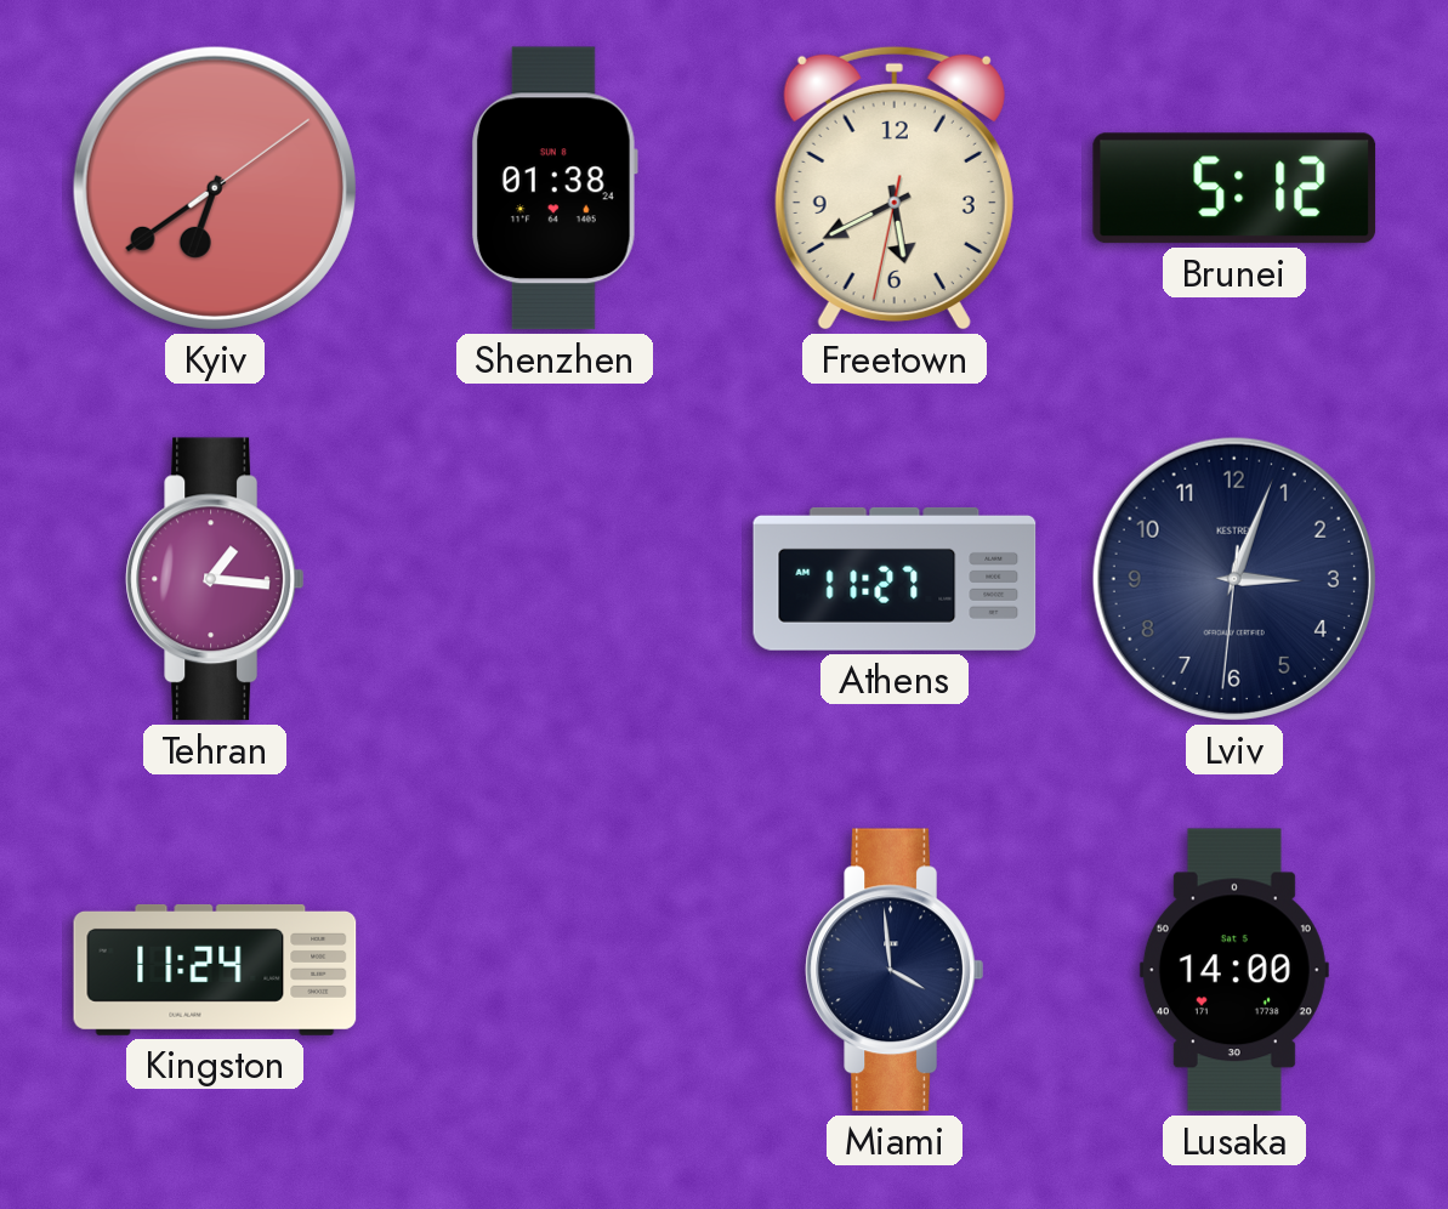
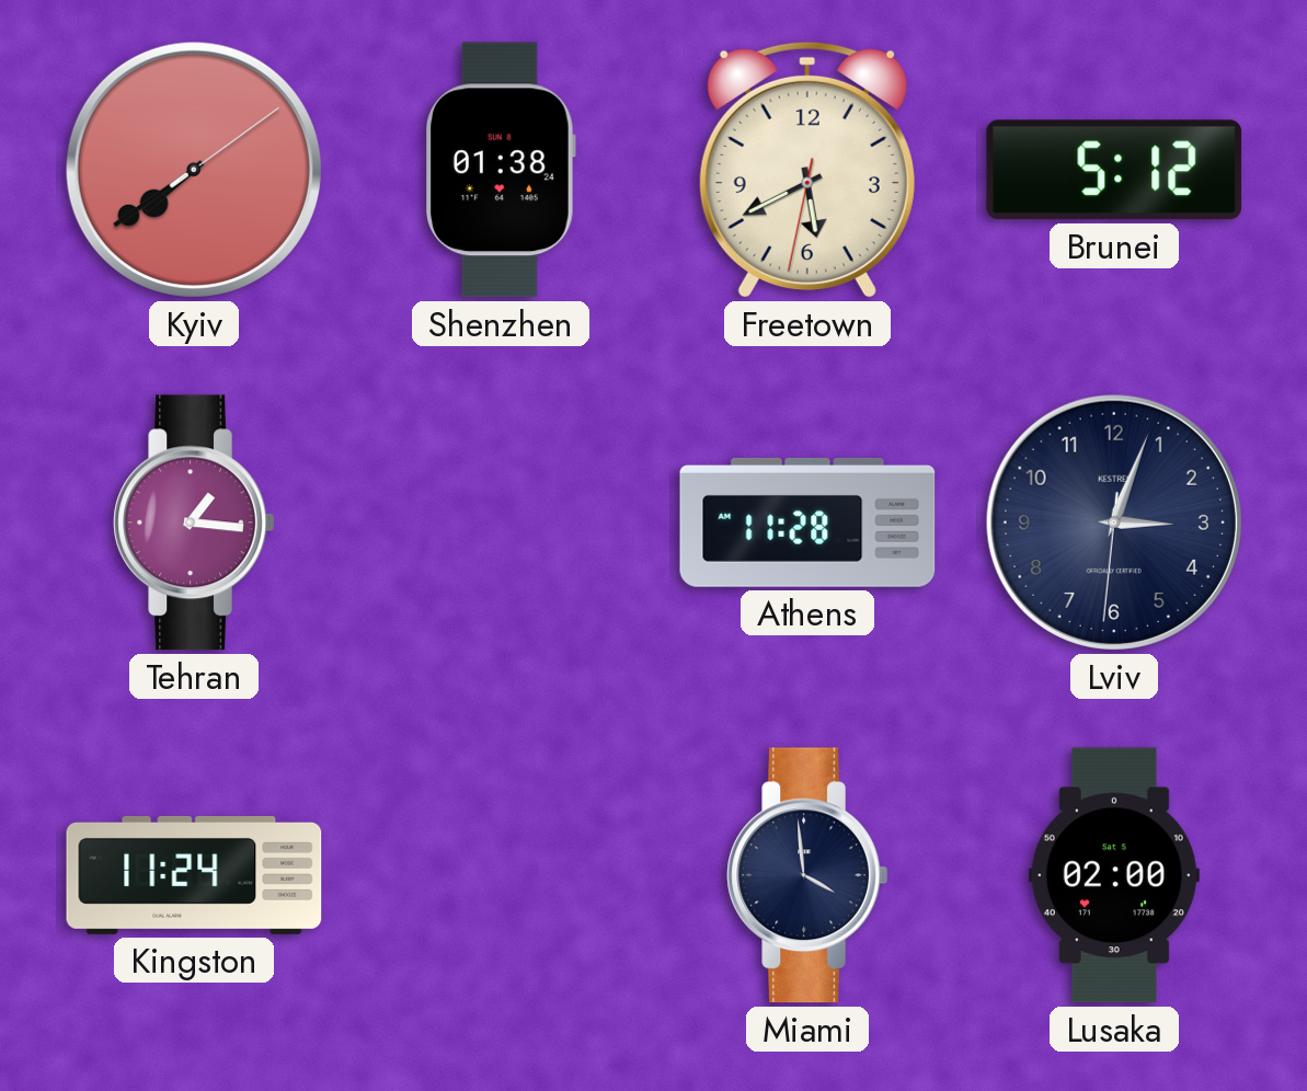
Kyiv: 6:39 -> 7:39
Athens: 11:27 -> 11:28
Lusaka: 14:00 -> 02:00
